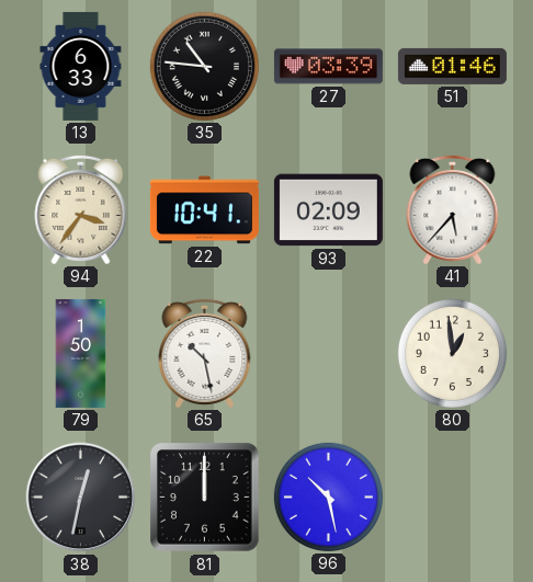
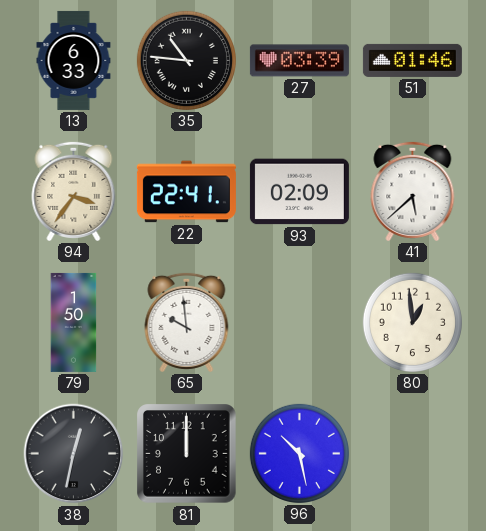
22: 10:41 -> 22:41
41: 5:37 -> 5:38
65: 10:28 -> 9:59
